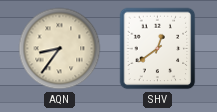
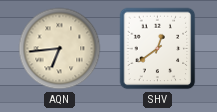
AQN: 8:36 -> 6:44
